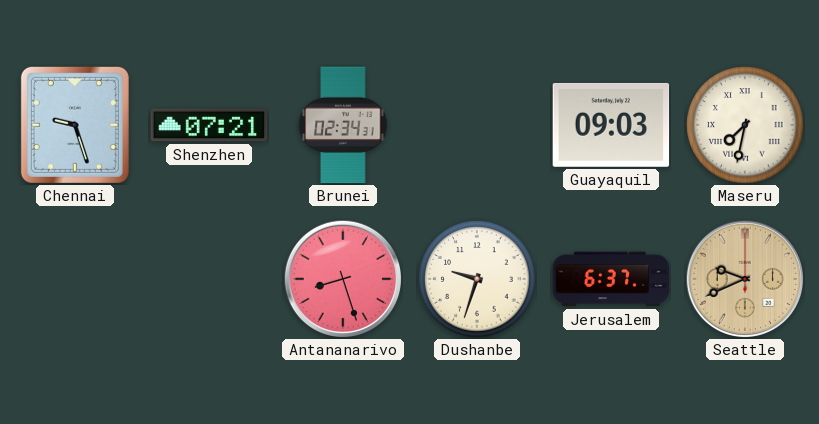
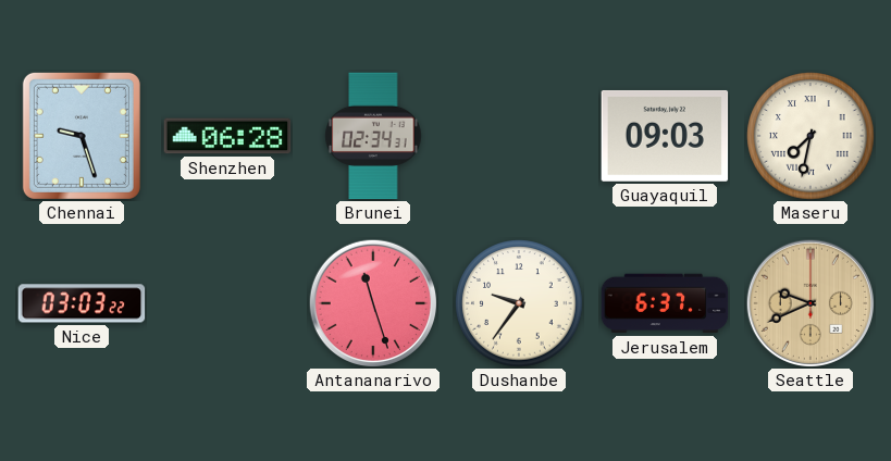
Shenzhen: 07:21 -> 06:28
Nice: none -> 03:03
Antananarivo: 8:27 -> 11:27
Dushanbe: 9:33 -> 9:36
